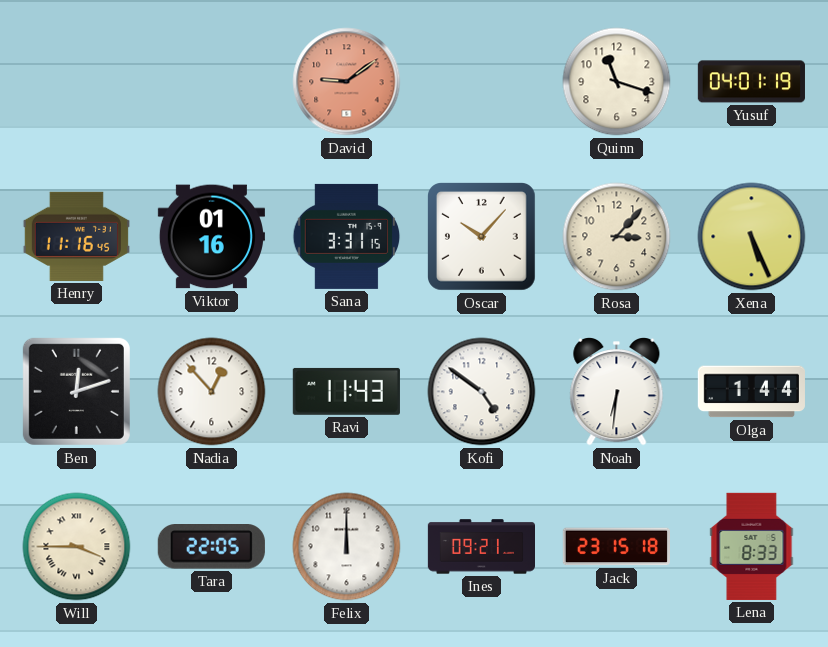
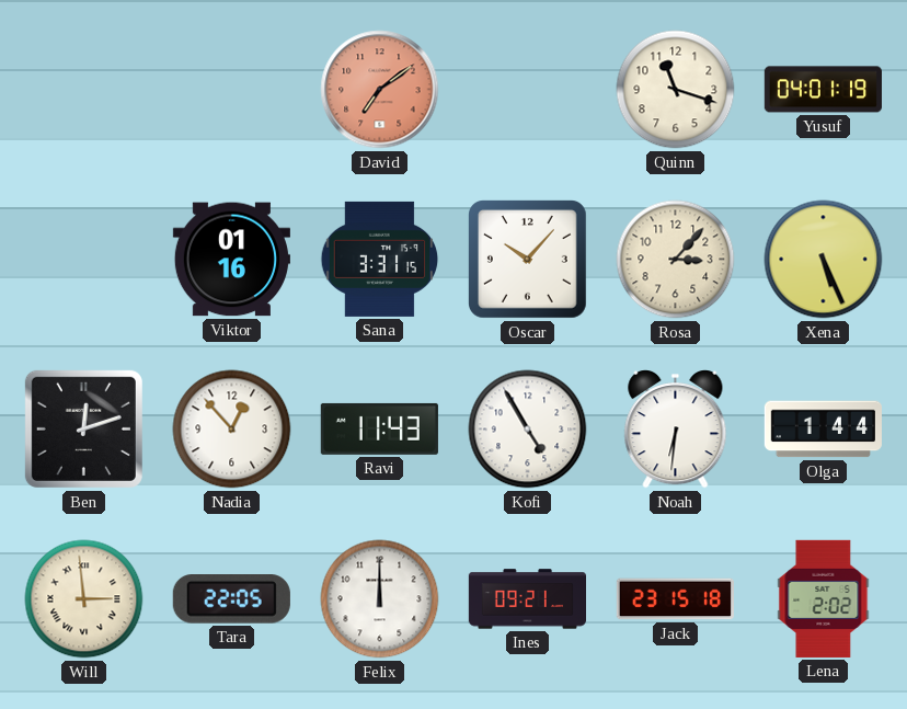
David: 9:09 -> 7:09
Henry: 11:16 -> none
Kofi: 4:51 -> 4:55
Will: 3:45 -> 2:59
Lena: 8:33 -> 2:02
